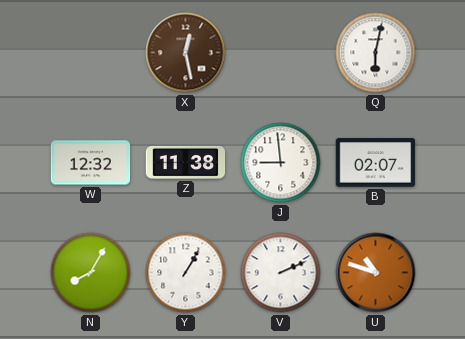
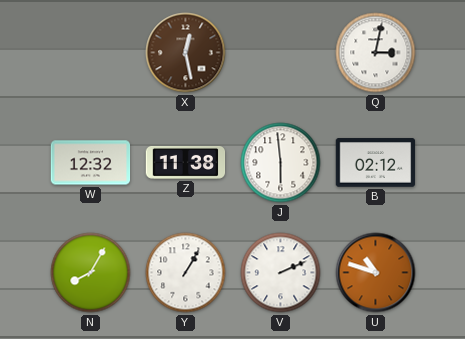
Q: 6:02 -> 3:02
J: 8:59 -> 5:59
B: 02:07 -> 02:12
